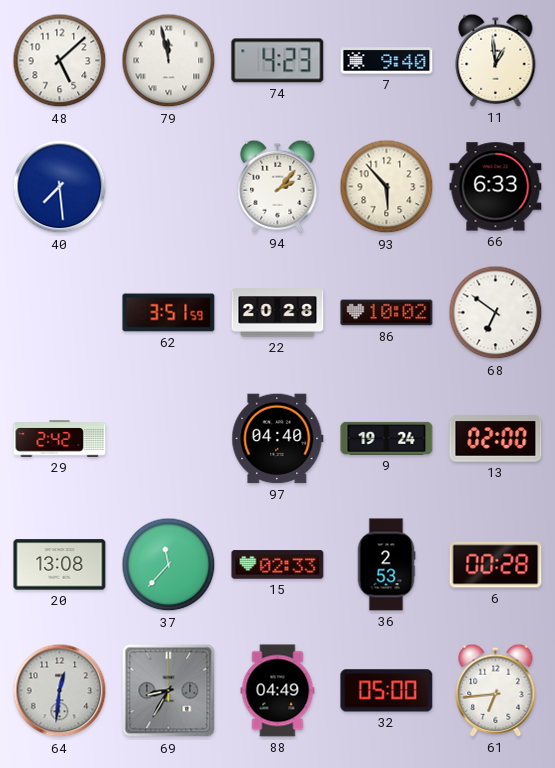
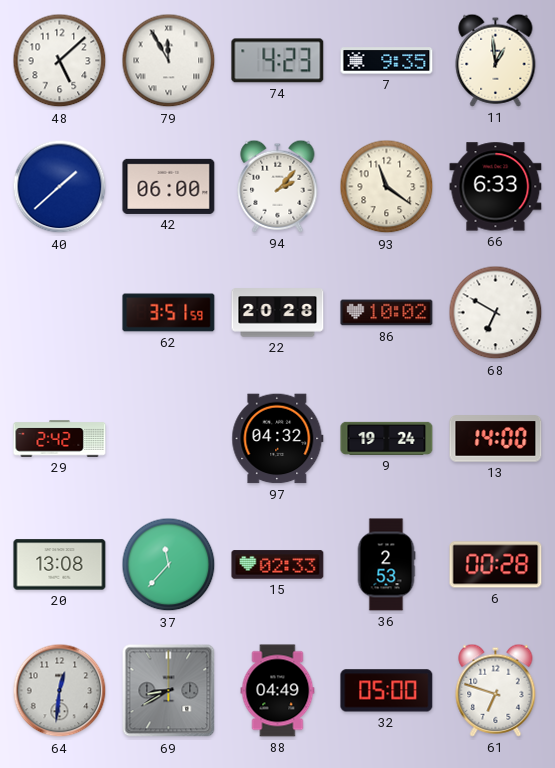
79: 11:58 -> 11:55
7: 9:40 -> 9:35
40: 7:29 -> 1:38
42: none -> 06:00
93: 5:53 -> 11:21
68: 6:51 -> 6:50
97: 04:40 -> 04:32
13: 02:00 -> 14:00
69: 8:35 -> 8:40
61: 6:44 -> 6:48
